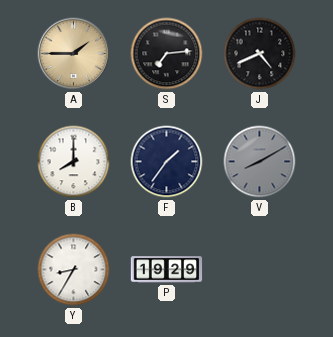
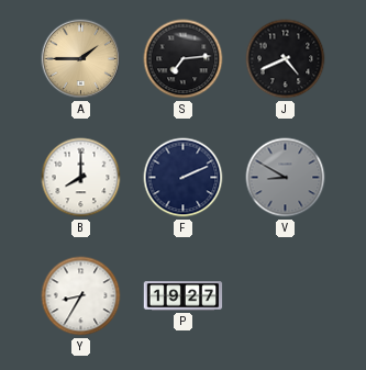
F: 1:36 -> 2:11
V: 8:10 -> 8:50
P: 19:29 -> 19:27
